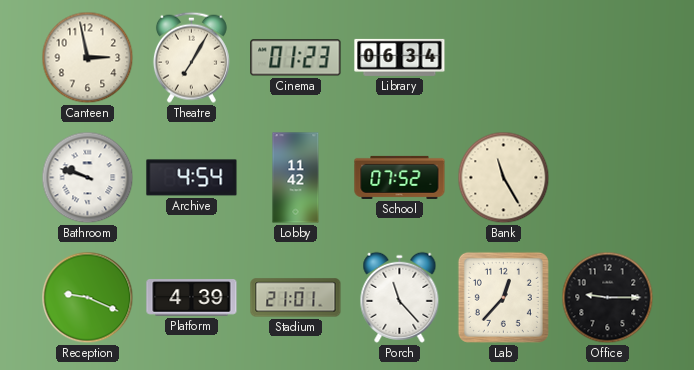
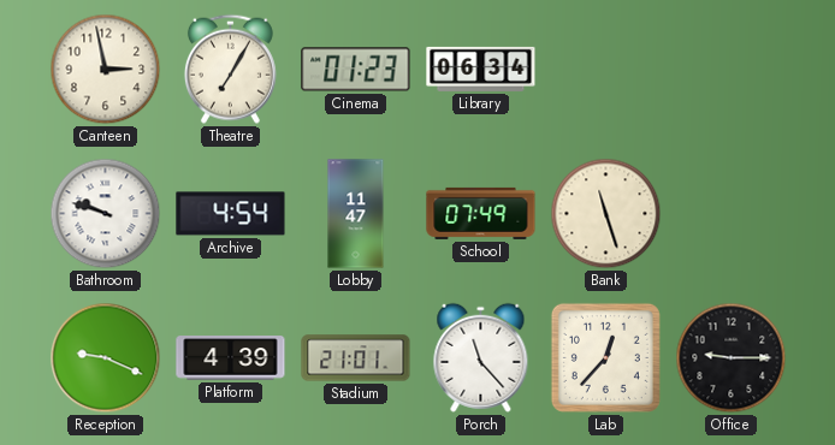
Lobby: 11:42 -> 11:47
School: 07:52 -> 07:49
Bank: 11:25 -> 11:27
